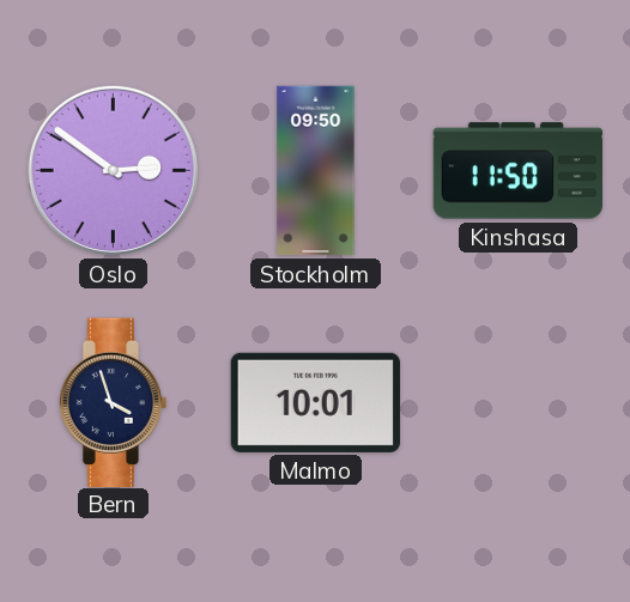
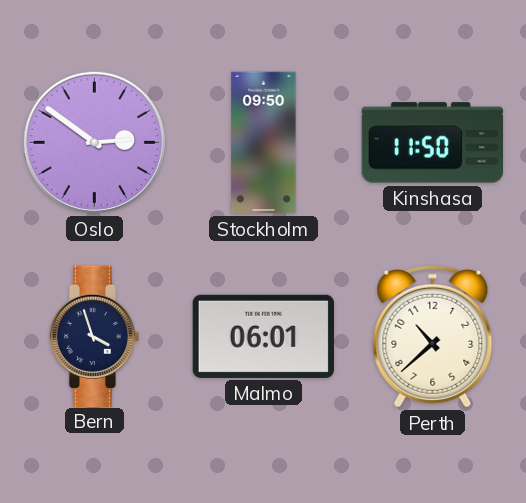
Malmo: 10:01 -> 06:01
Perth: none -> 10:38
